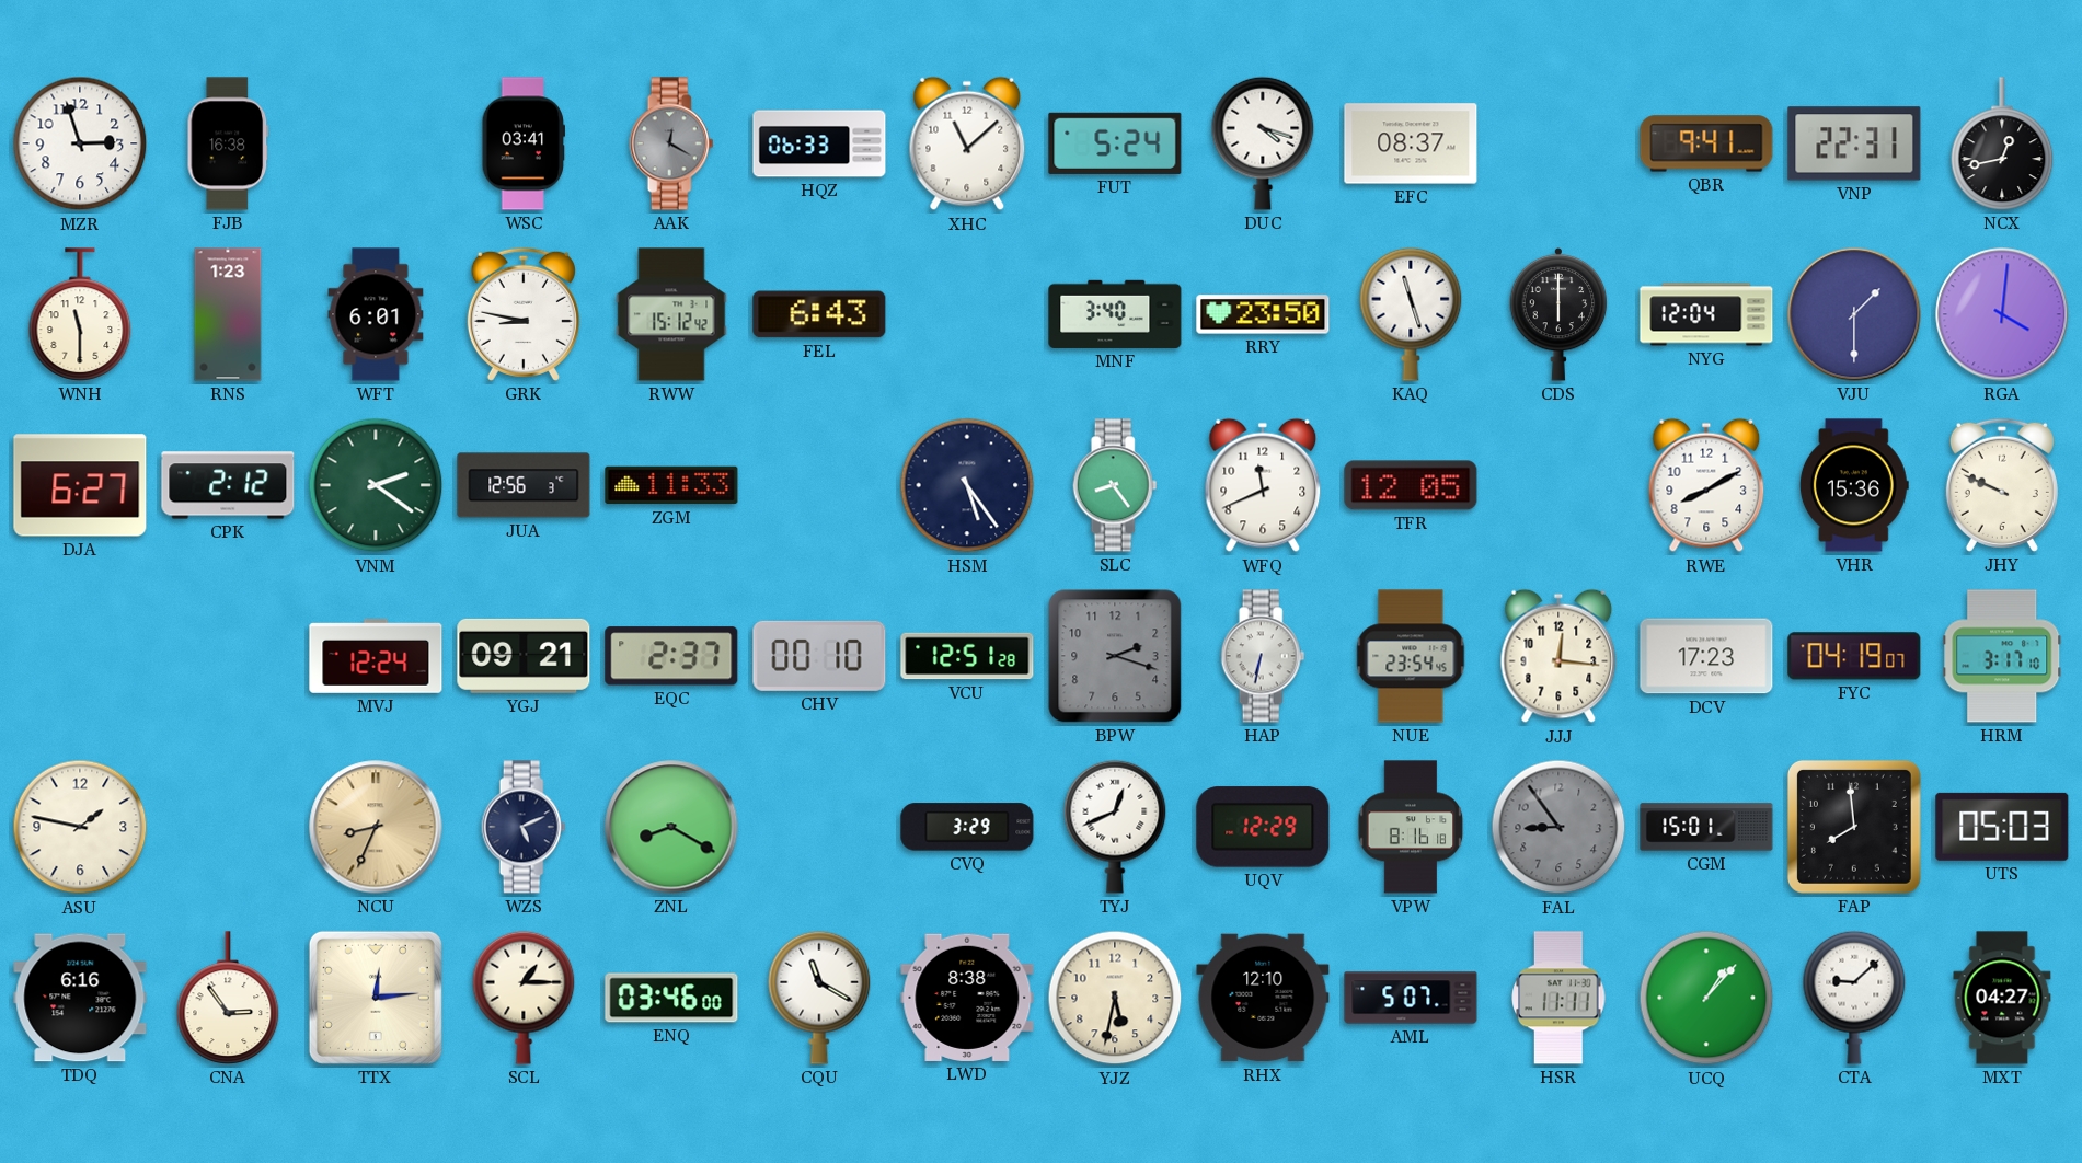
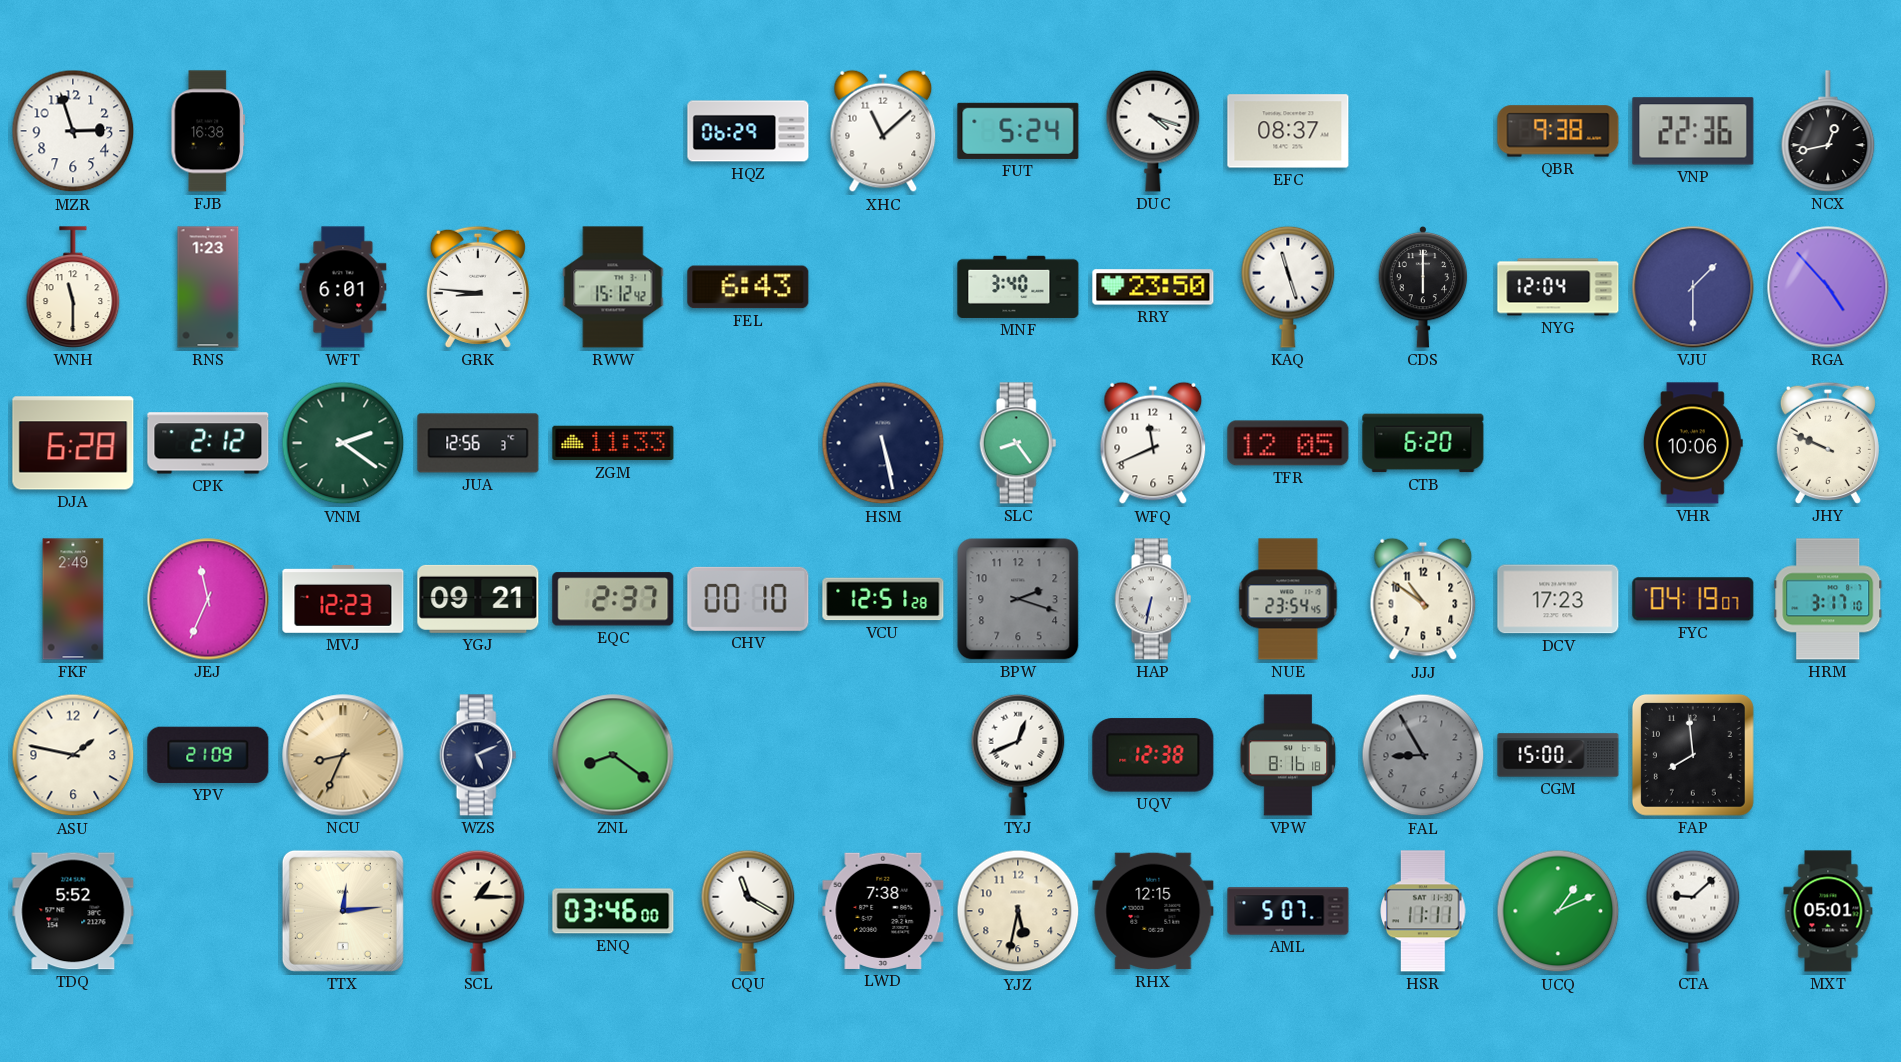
WSC: 03:41 -> none
AAK: 12:20 -> none
HQZ: 06:33 -> 06:29
QBR: 9:41 -> 9:38
VNP: 22:31 -> 22:36
GRK: 8:47 -> 8:46
RGA: 4:01 -> 4:53
DJA: 6:27 -> 6:28
HSM: 5:24 -> 5:28
CTB: none -> 6:20
RWE: 8:10 -> none
VHR: 15:36 -> 10:06
FKF: none -> 2:49
JEJ: none -> 11:34
MVJ: 12:24 -> 12:23
JJJ: 12:16 -> 10:51
YPV: none -> 21:09
ZNL: 8:20 -> 8:21
CVQ: 3:29 -> none
UQV: 12:29 -> 12:38
FAL: 8:54 -> 8:55
CGM: 15:01 -> 15:00
UTS: 05:03 -> none
TDQ: 6:16 -> 5:52
CNA: 2:54 -> none
LWD: 8:38 -> 7:38
RHX: 12:10 -> 12:15
UCQ: 1:07 -> 1:11
MXT: 04:27 -> 05:01
